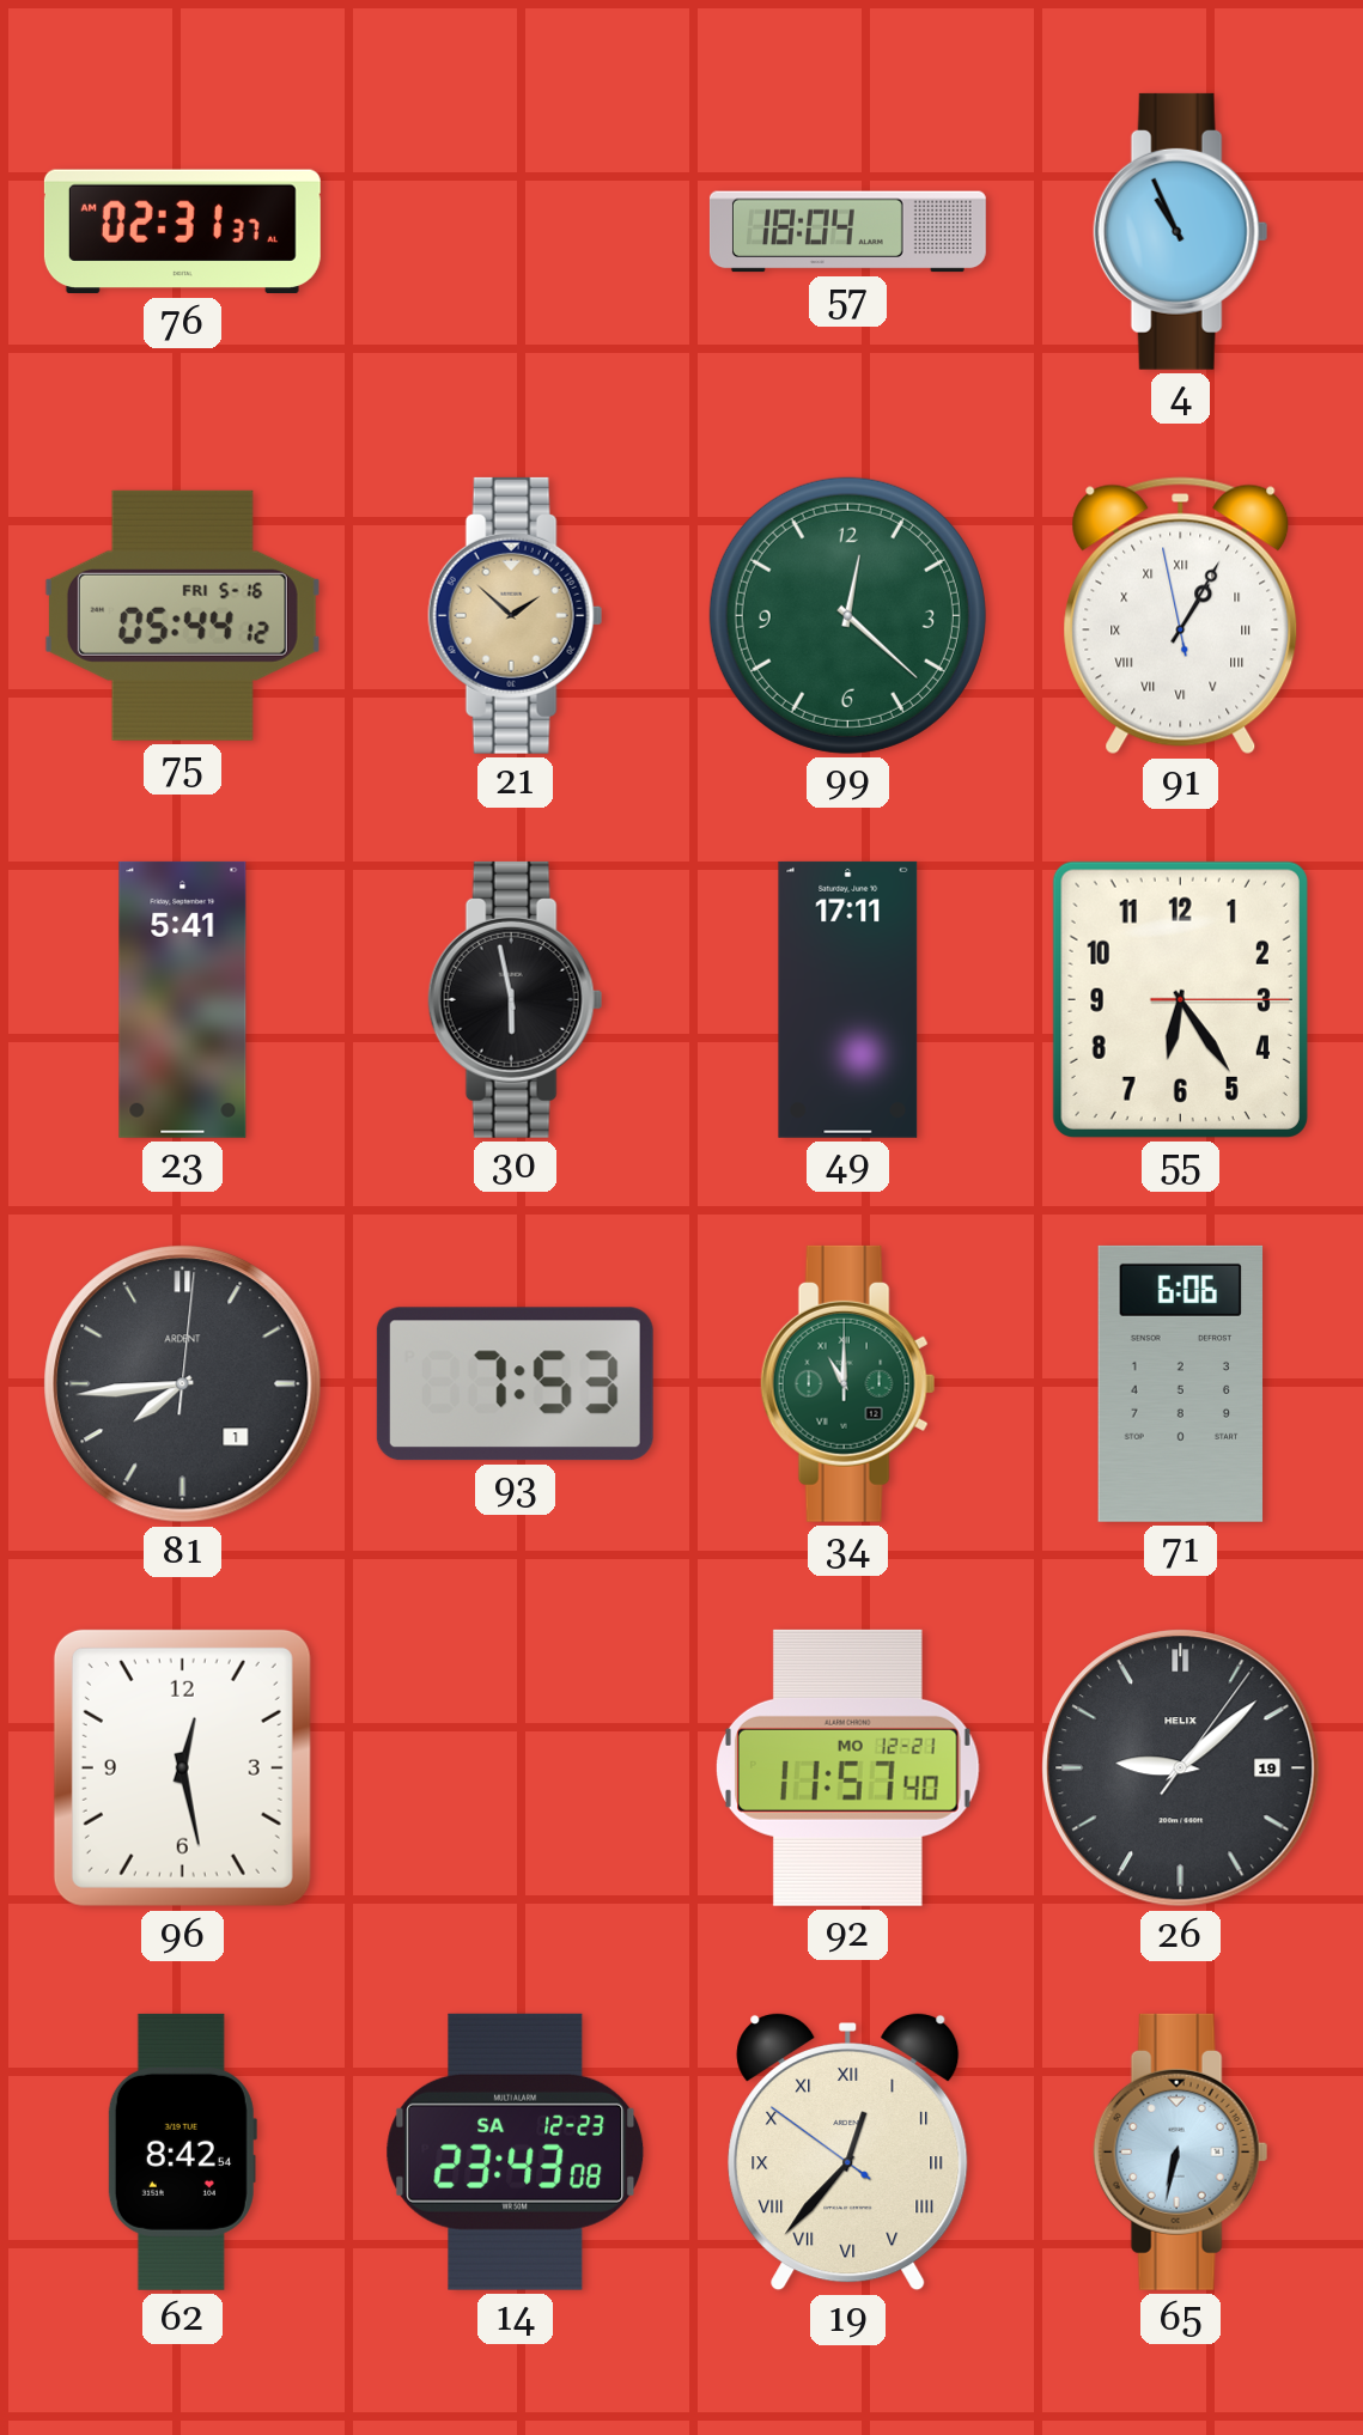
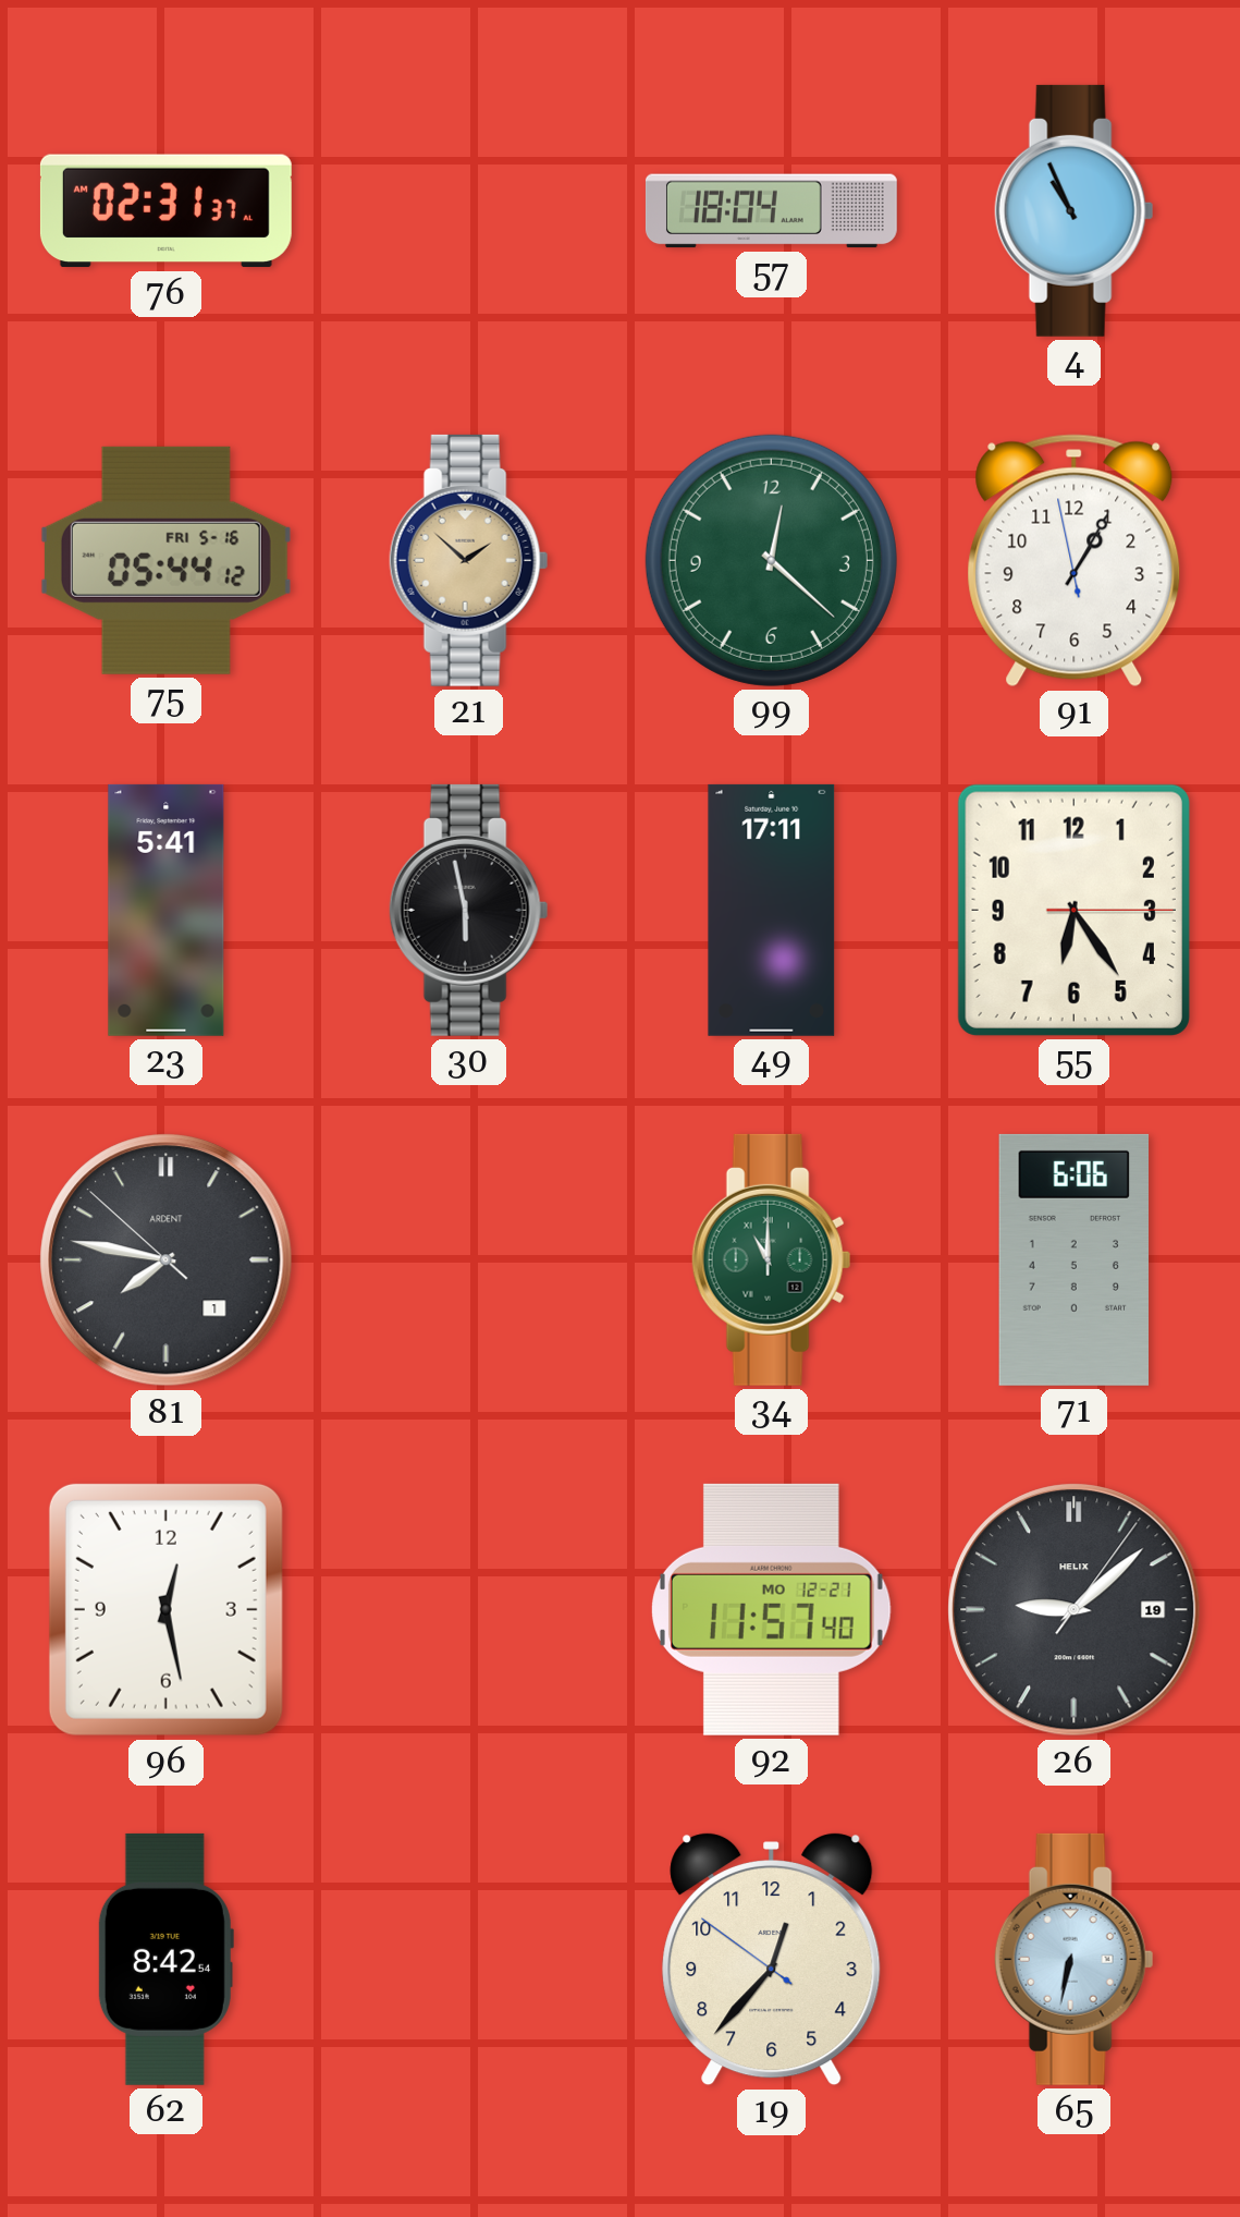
91 numerals: Roman -> Arabic
81: 7:44 -> 7:46
93: 7:53 -> none
14: 23:43 -> none
19 numerals: Roman -> Arabic
